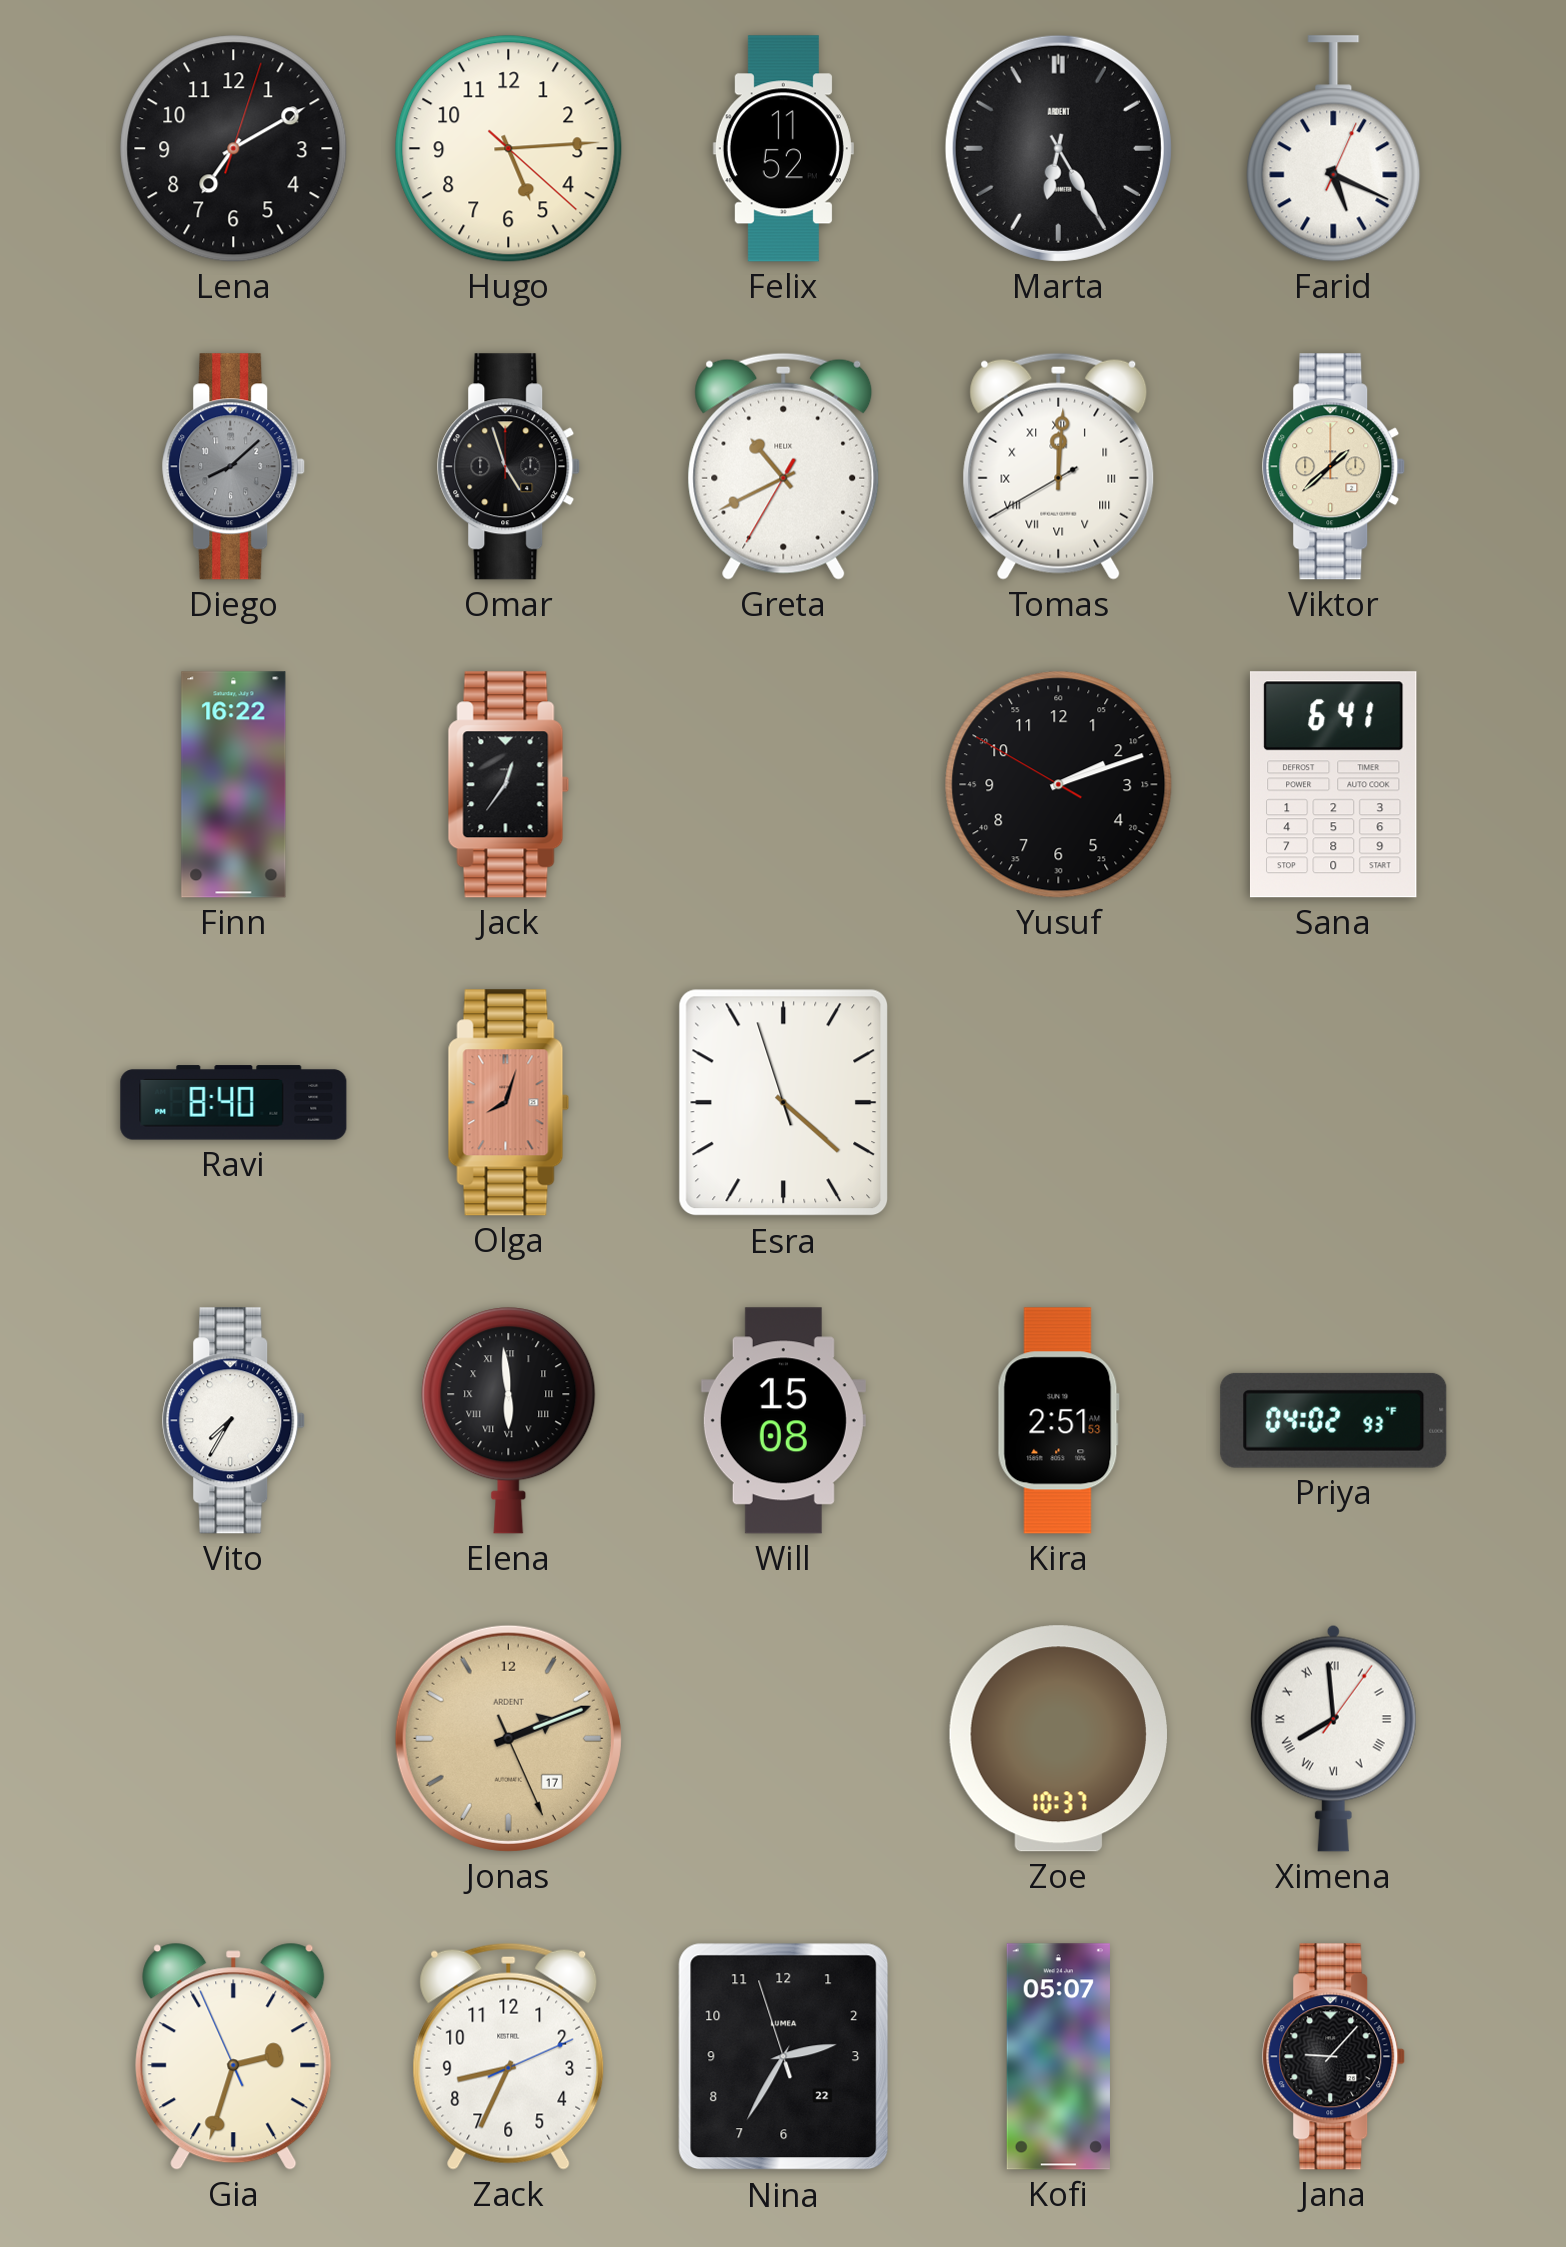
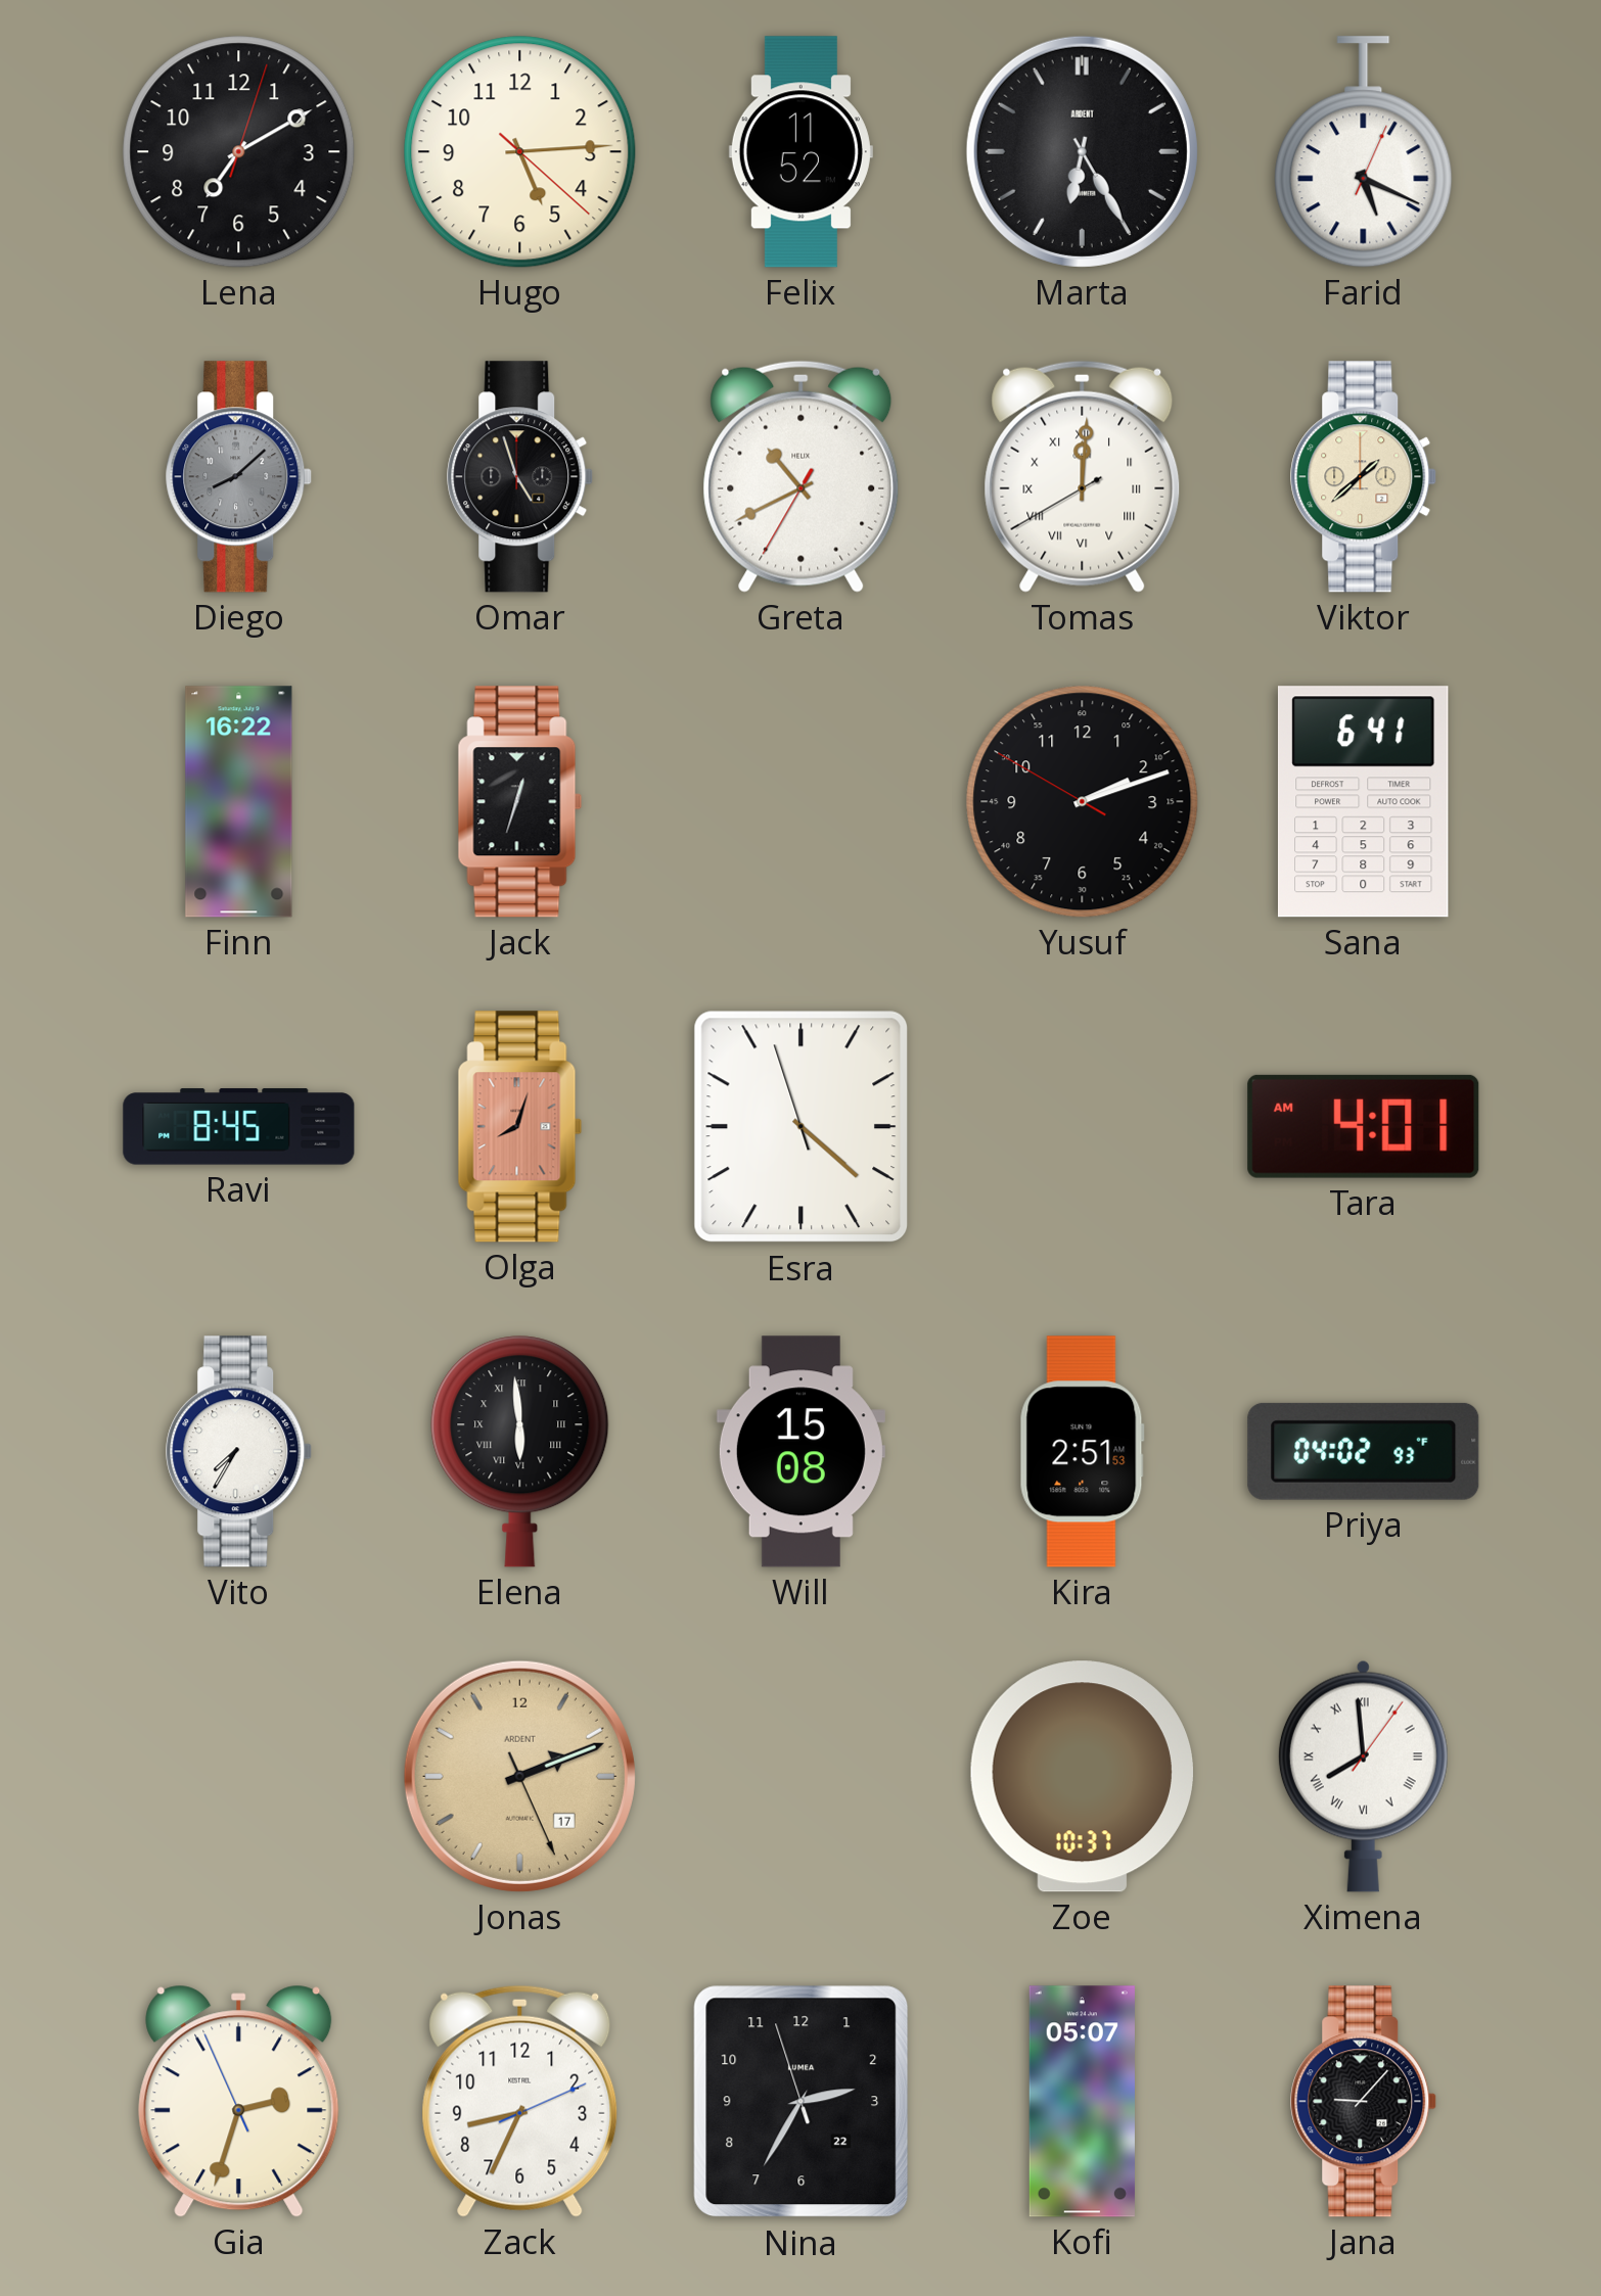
Jack: 12:36 -> 12:33
Ravi: 8:40 -> 8:45
Tara: none -> 4:01
